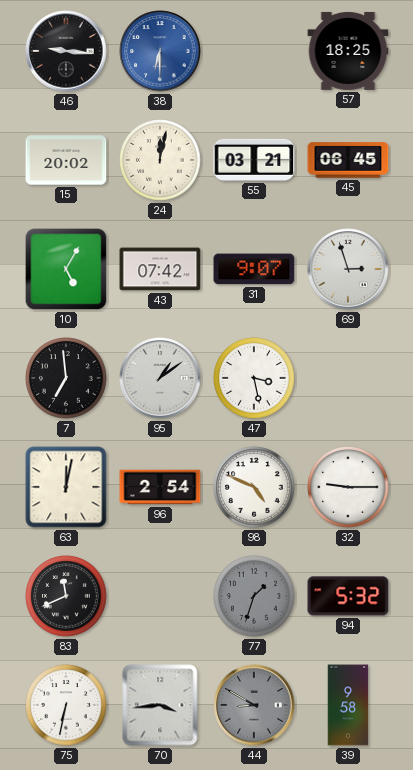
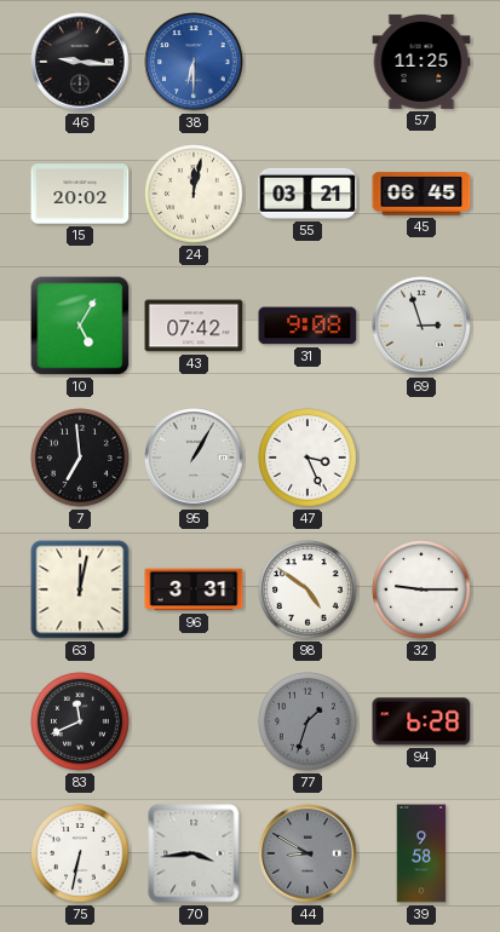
57: 18:25 -> 11:25
31: 9:07 -> 9:08
95: 1:09 -> 1:05
47: 3:28 -> 3:26
96: 2:54 -> 3:31
98: 4:49 -> 4:51
94: 5:32 -> 6:28
